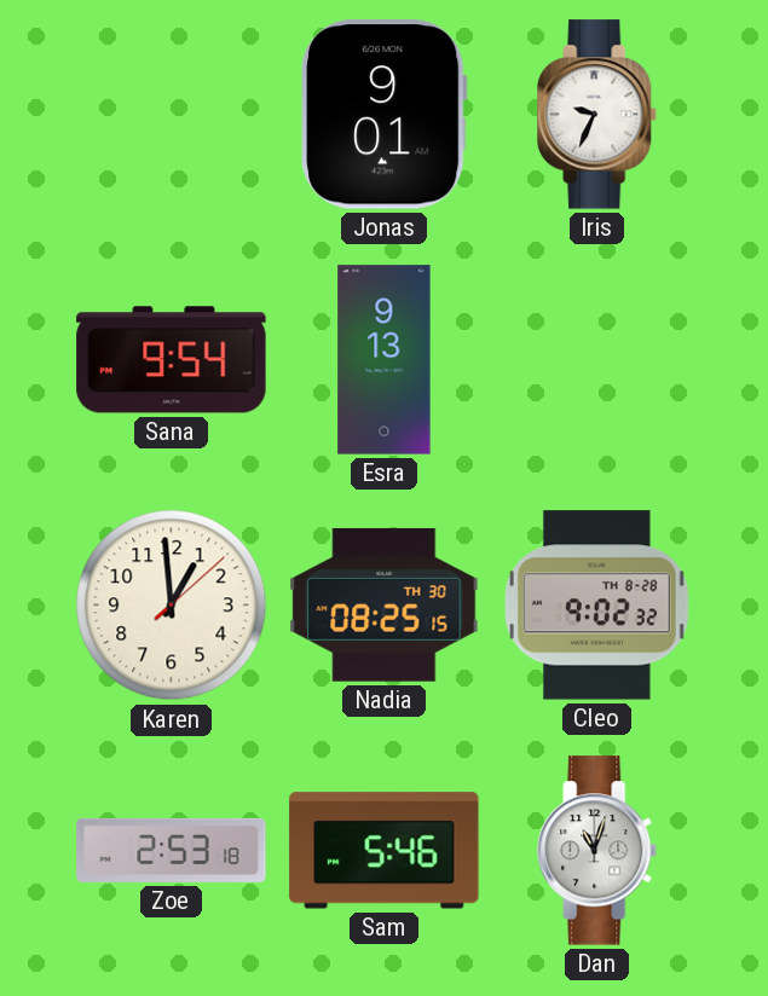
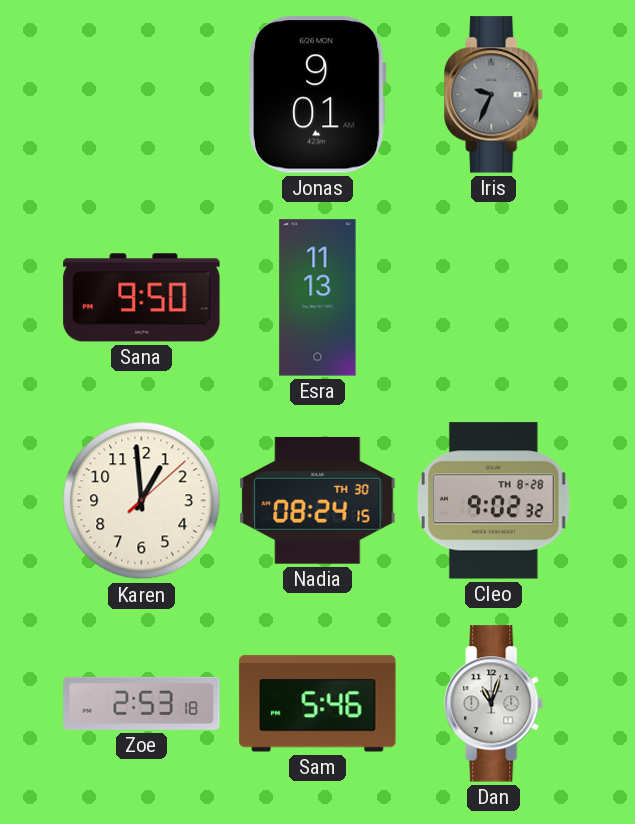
Iris dial: white -> grey
Sana: 9:54 -> 9:50
Esra: 9:13 -> 11:13
Nadia: 08:25 -> 08:24
